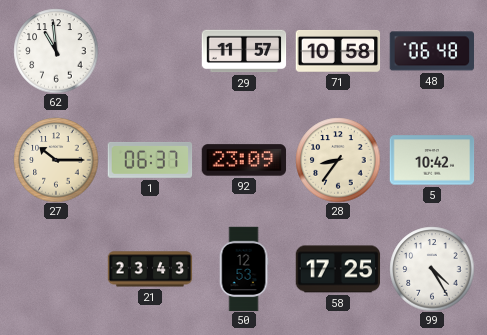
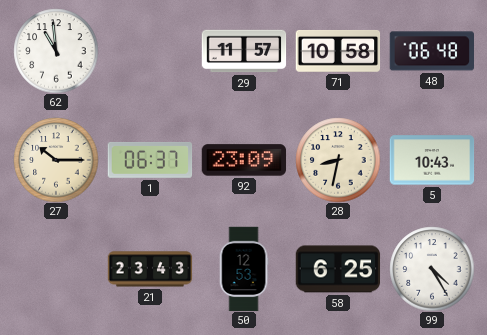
28: 8:36 -> 8:32
5: 10:42 -> 10:43
58: 17:25 -> 6:25
